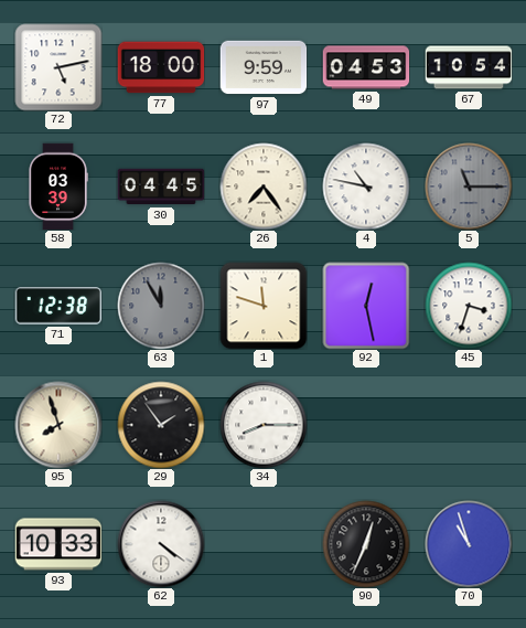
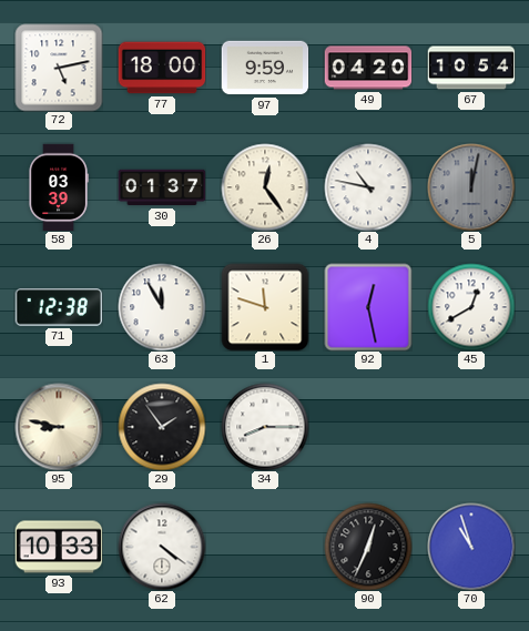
49: 04:53 -> 04:20
30: 04:45 -> 01:37
26: 7:24 -> 12:24
5: 11:15 -> 12:02
63 dial: grey -> white
45: 3:33 -> 12:40
95: 7:57 -> 8:47
